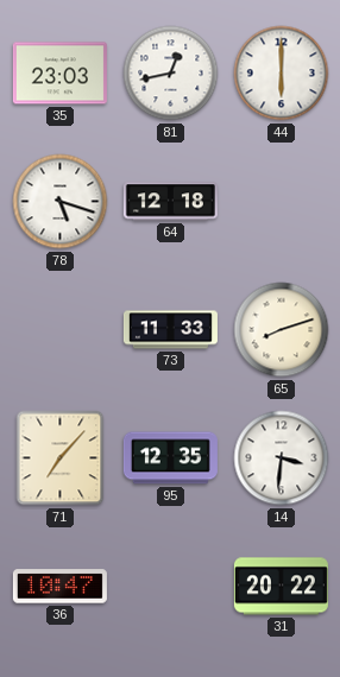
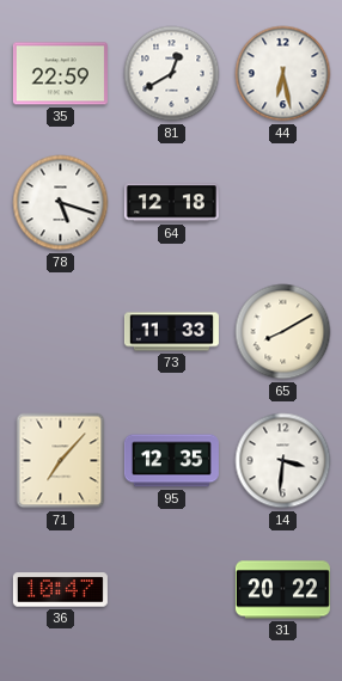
35: 23:03 -> 22:59
81: 12:43 -> 12:40
44: 6:00 -> 6:28
65: 8:12 -> 8:10
